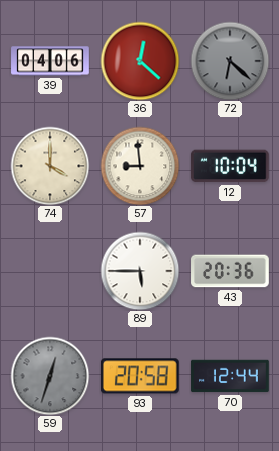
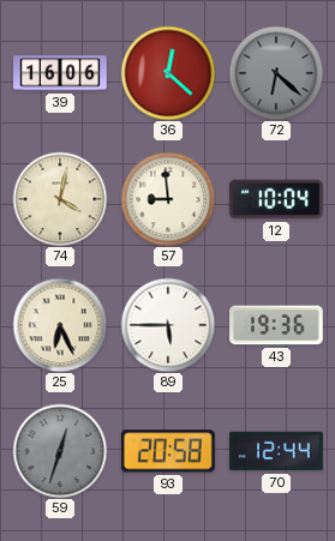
39: 04:06 -> 16:06
74: 4:00 -> 4:02
25: none -> 6:26
43: 20:36 -> 19:36
